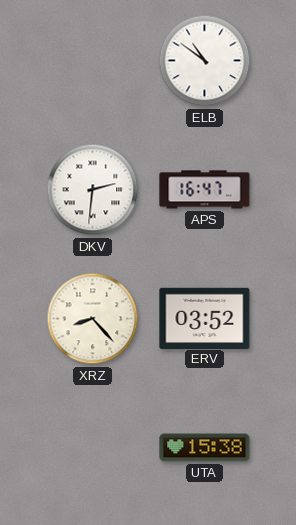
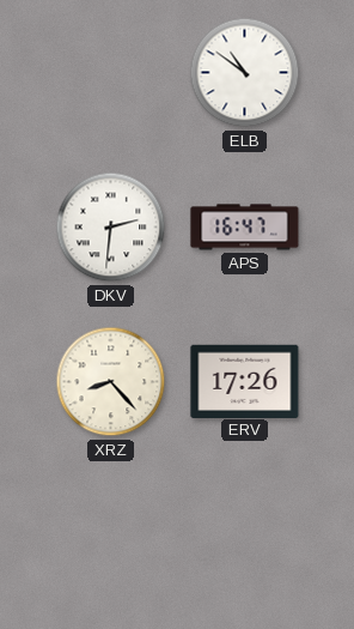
ERV: 03:52 -> 17:26
UTA: 15:38 -> none
